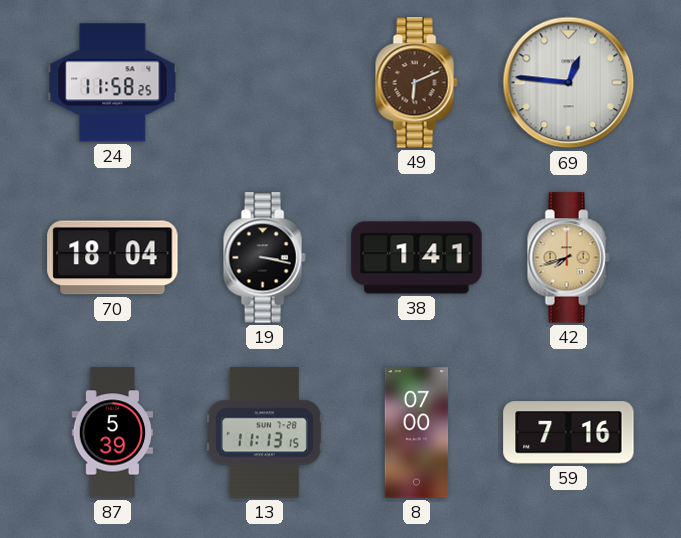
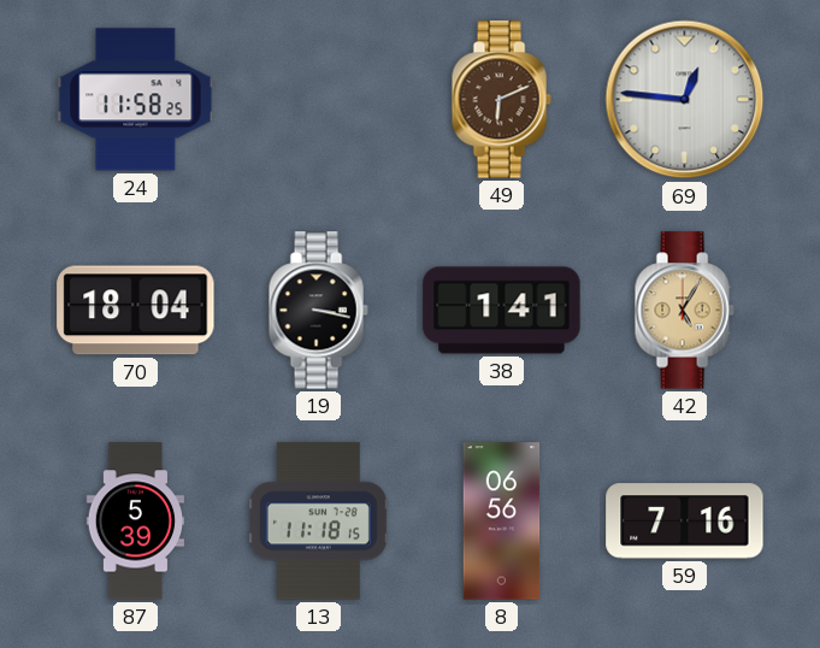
42: 7:42 -> 5:05
13: 11:13 -> 11:18
8: 07:00 -> 06:56
